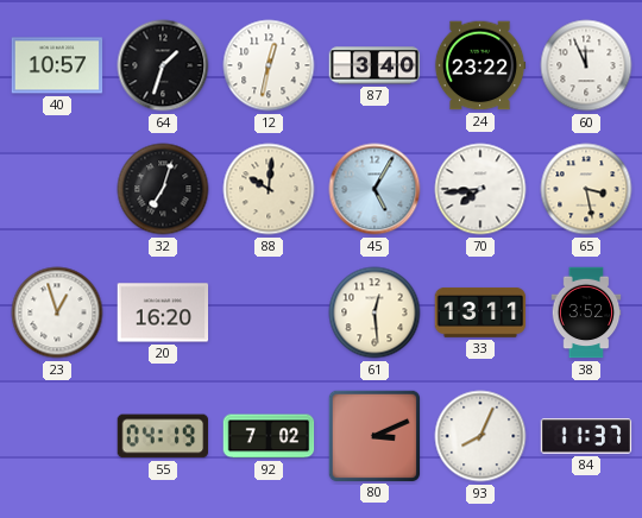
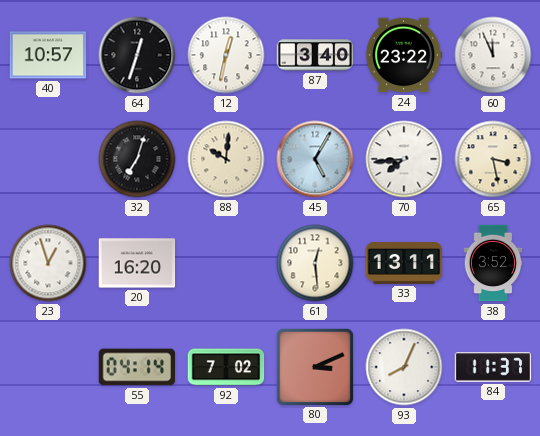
64: 1:33 -> 12:33
55: 04:19 -> 04:14
